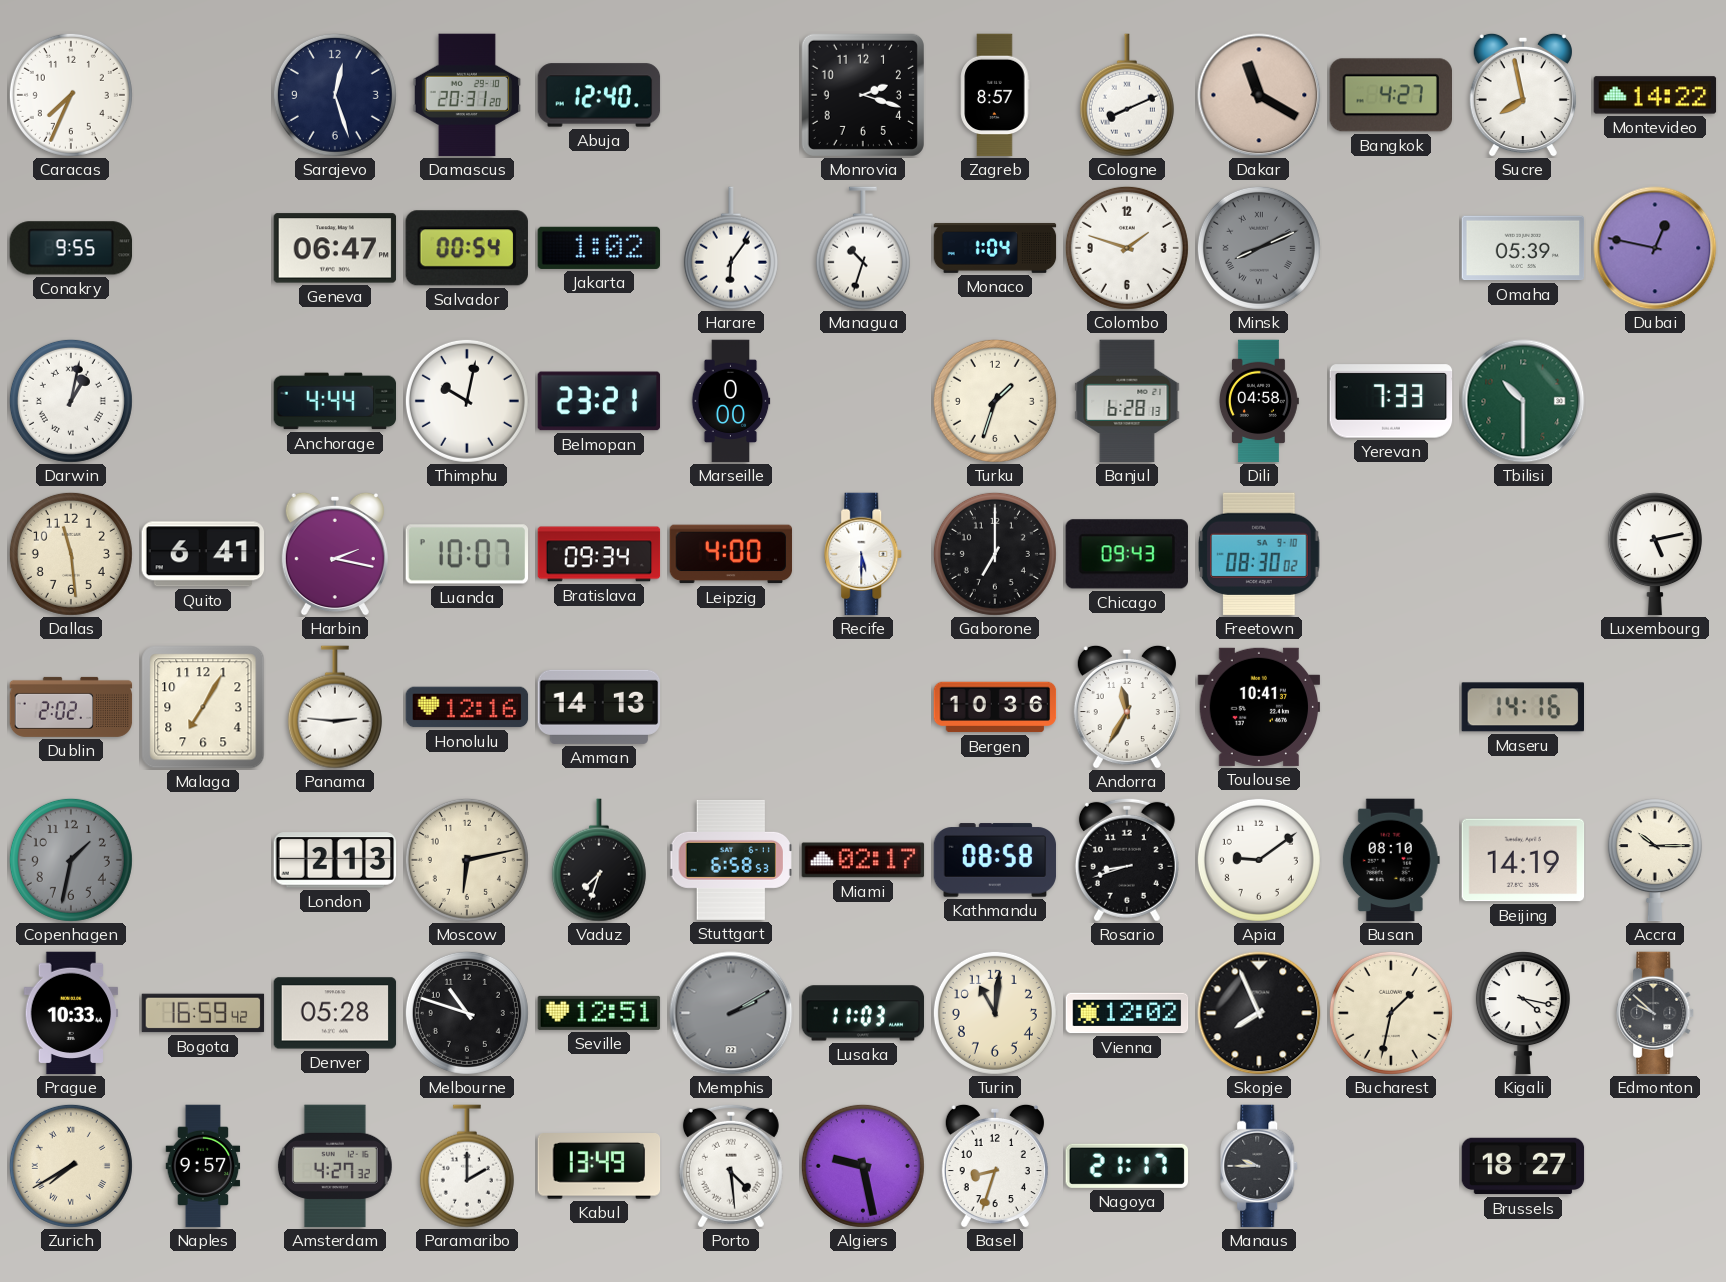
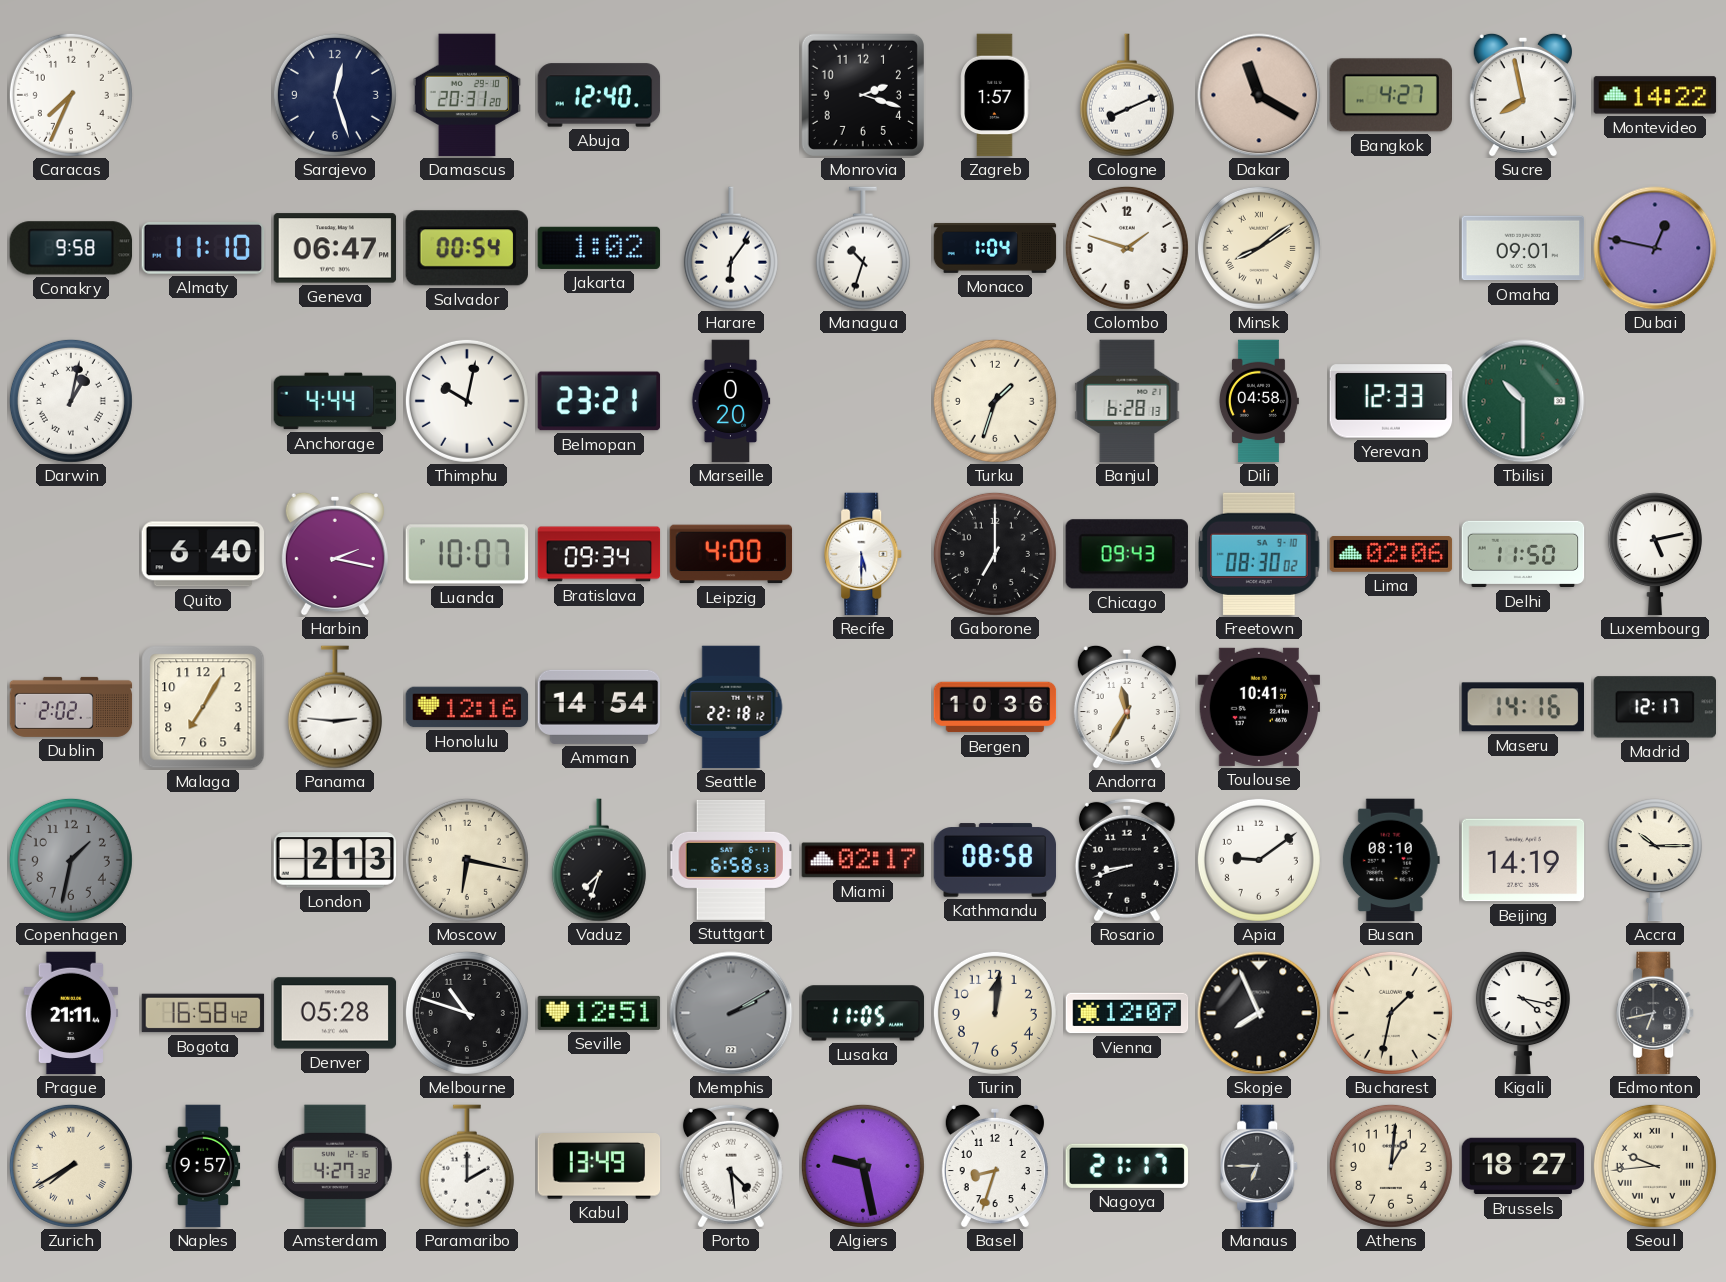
Zagreb: 8:57 -> 1:57
Conakry: 9:55 -> 9:58
Almaty: none -> 11:10
Minsk: 8:11 -> 8:09
Minsk dial: grey -> cream
Omaha: 05:39 -> 09:01
Marseille: 0:00 -> 0:20
Yerevan: 7:33 -> 12:33
Dallas: 11:29 -> none
Quito: 6:41 -> 6:40
Lima: none -> 02:06
Delhi: none -> 11:50
Amman: 14:13 -> 14:54
Seattle: none -> 22:18
Madrid: none -> 12:17
Moscow: 6:13 -> 6:17
Prague: 10:33 -> 21:11
Bogota: 16:59 -> 16:58
Lusaka: 11:03 -> 11:05
Turin: 11:01 -> 12:01
Vienna: 12:02 -> 12:07
Edmonton: 9:52 -> 6:43
Manaus: 9:45 -> 6:45
Athens: none -> 1:01
Seoul: none -> 9:44
